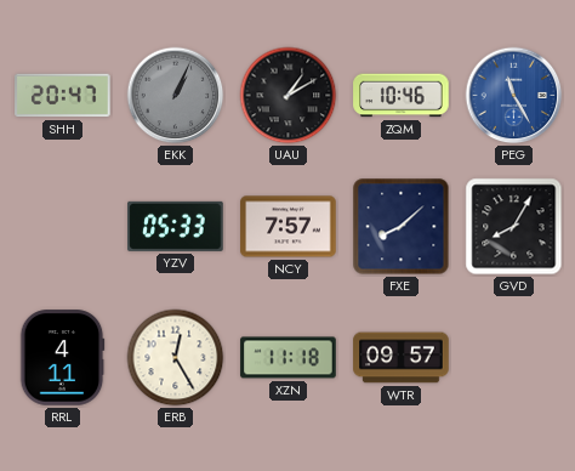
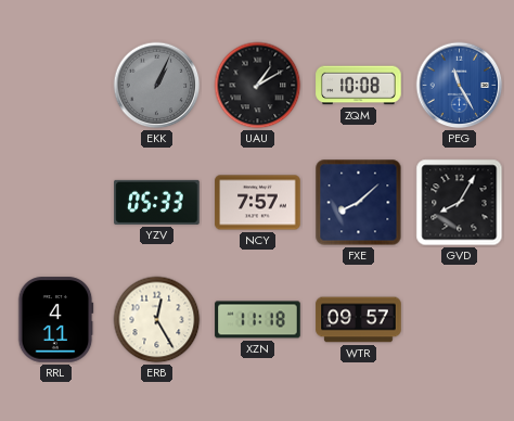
SHH: 20:47 -> none
ZQM: 10:46 -> 10:08
